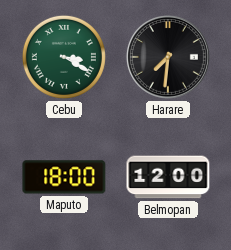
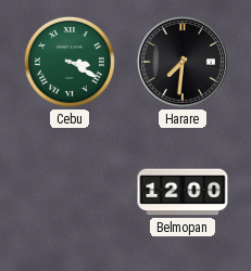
Maputo: 18:00 -> none
